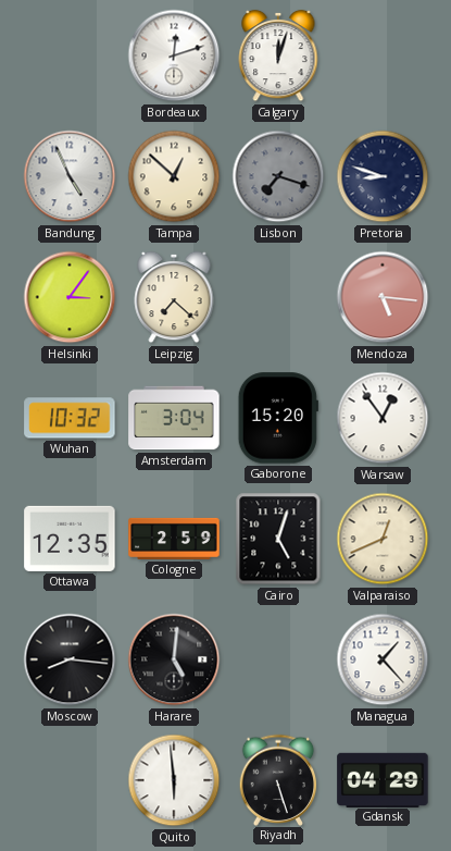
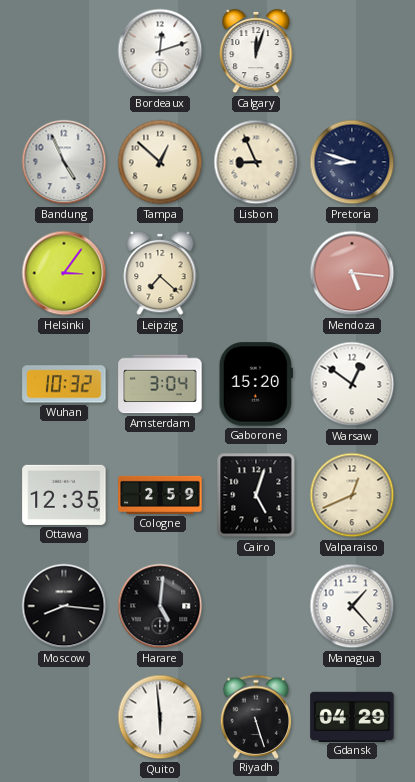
Lisbon: 7:18 -> 8:56
Lisbon dial: grey -> cream
Warsaw: 12:54 -> 12:51
